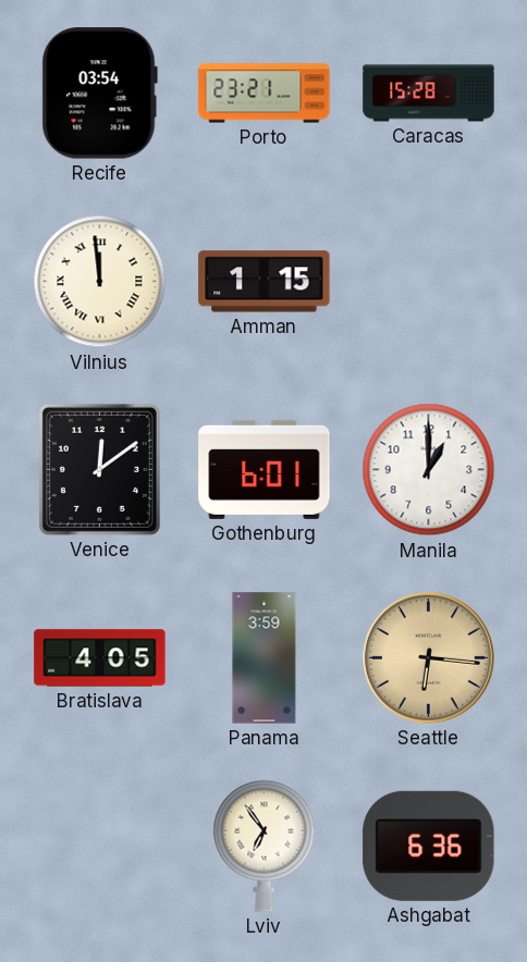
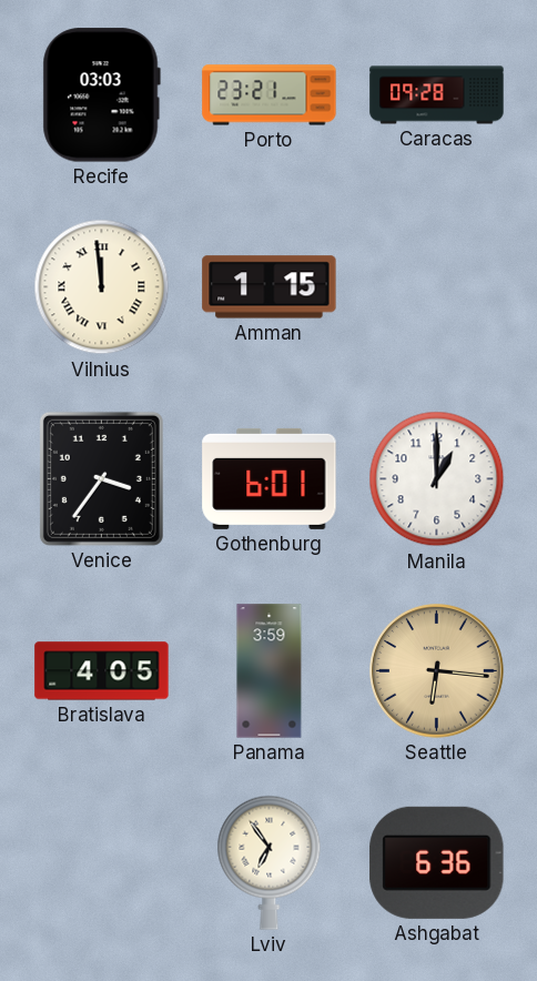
Recife: 03:54 -> 03:03
Caracas: 15:28 -> 09:28
Venice: 12:09 -> 3:36
